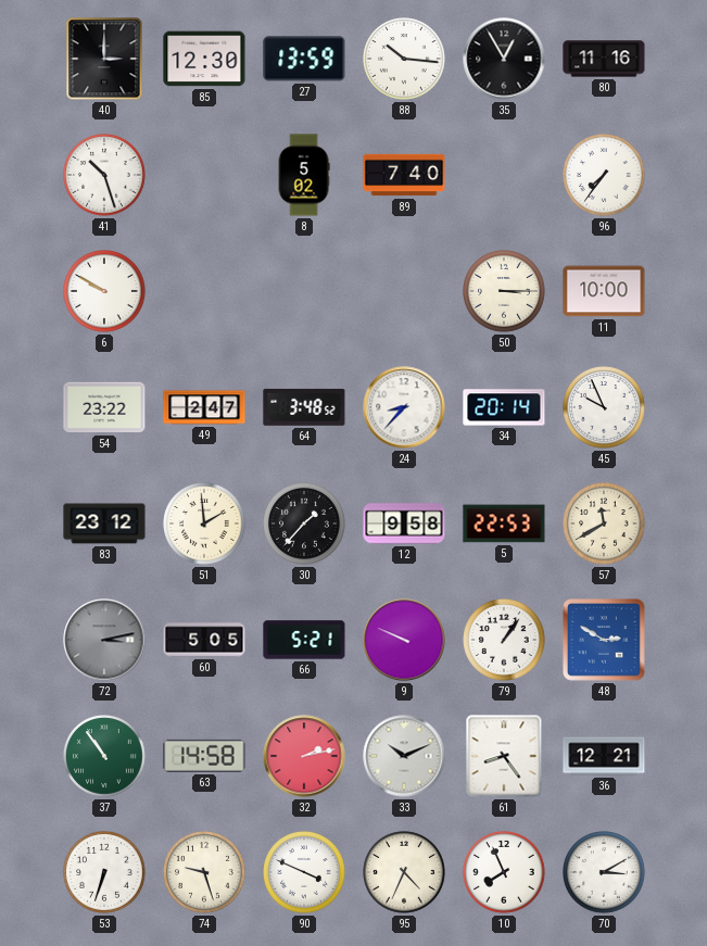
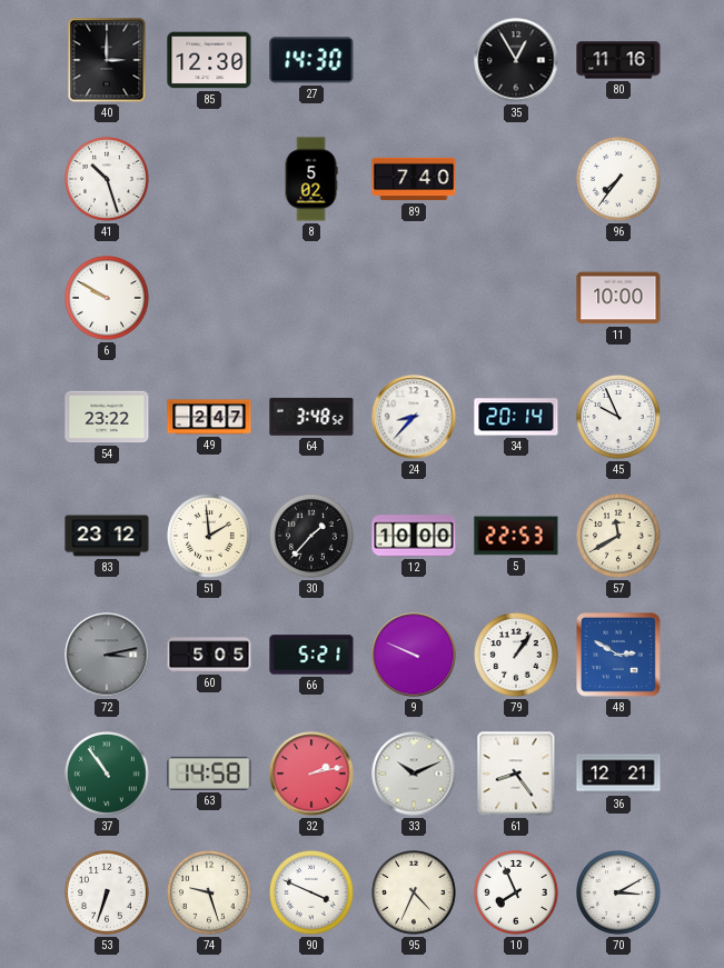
27: 13:59 -> 14:30
88: 10:16 -> none
50: 3:15 -> none
12: 9:58 -> 10:00
